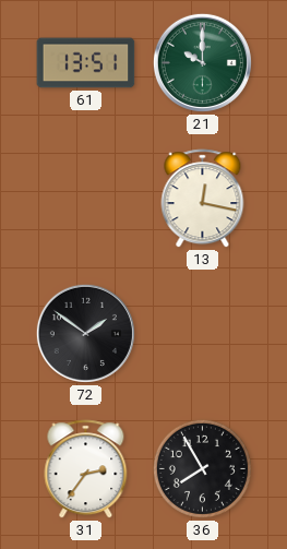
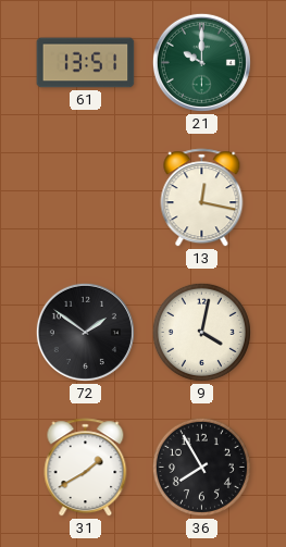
9: none -> 4:02
31: 2:36 -> 1:40
